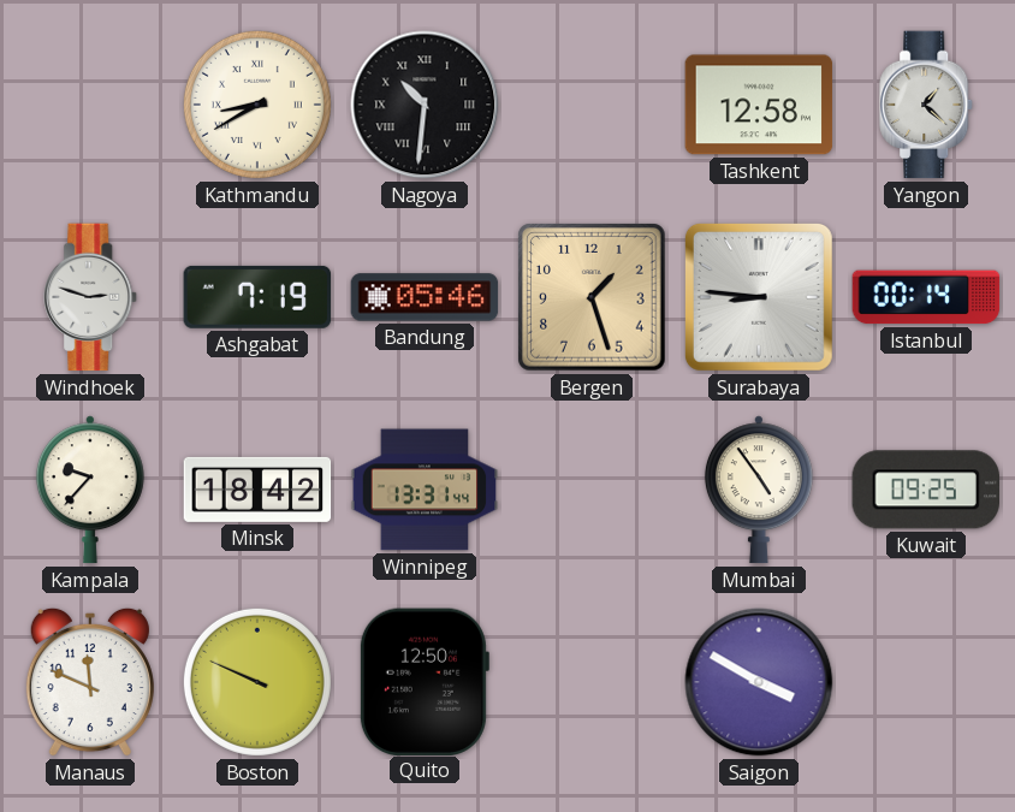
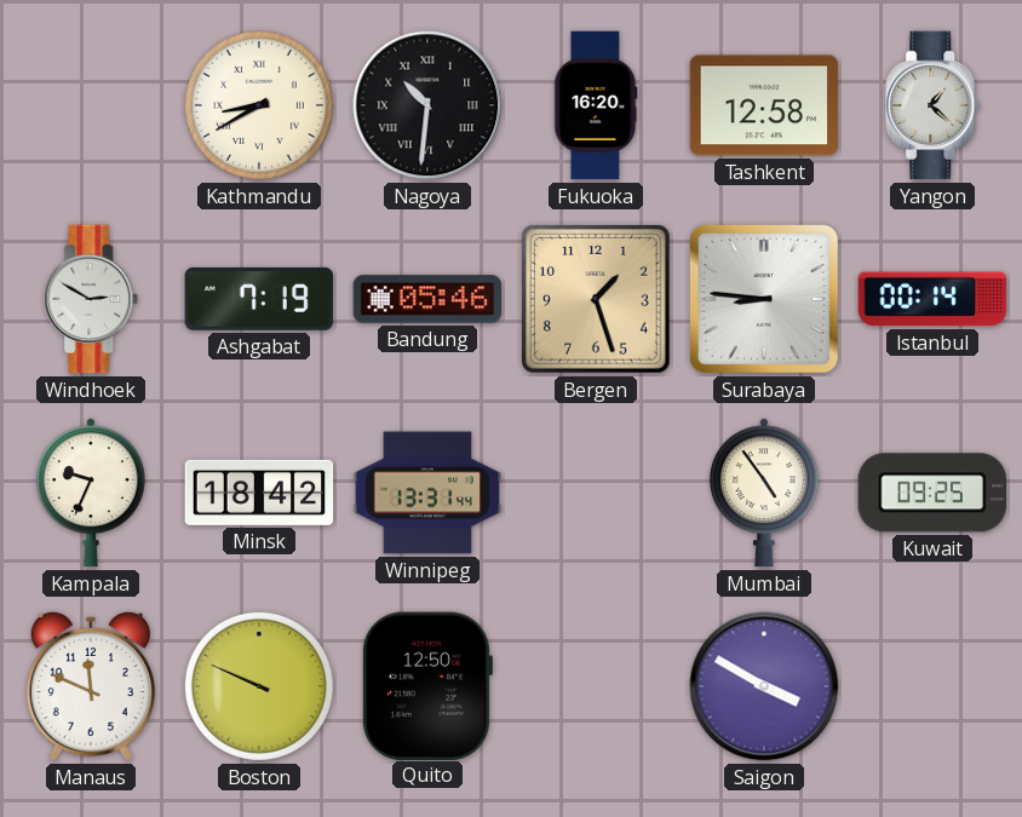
Fukuoka: none -> 16:20
Windhoek: 2:48 -> 2:50
Kampala: 9:37 -> 9:34
